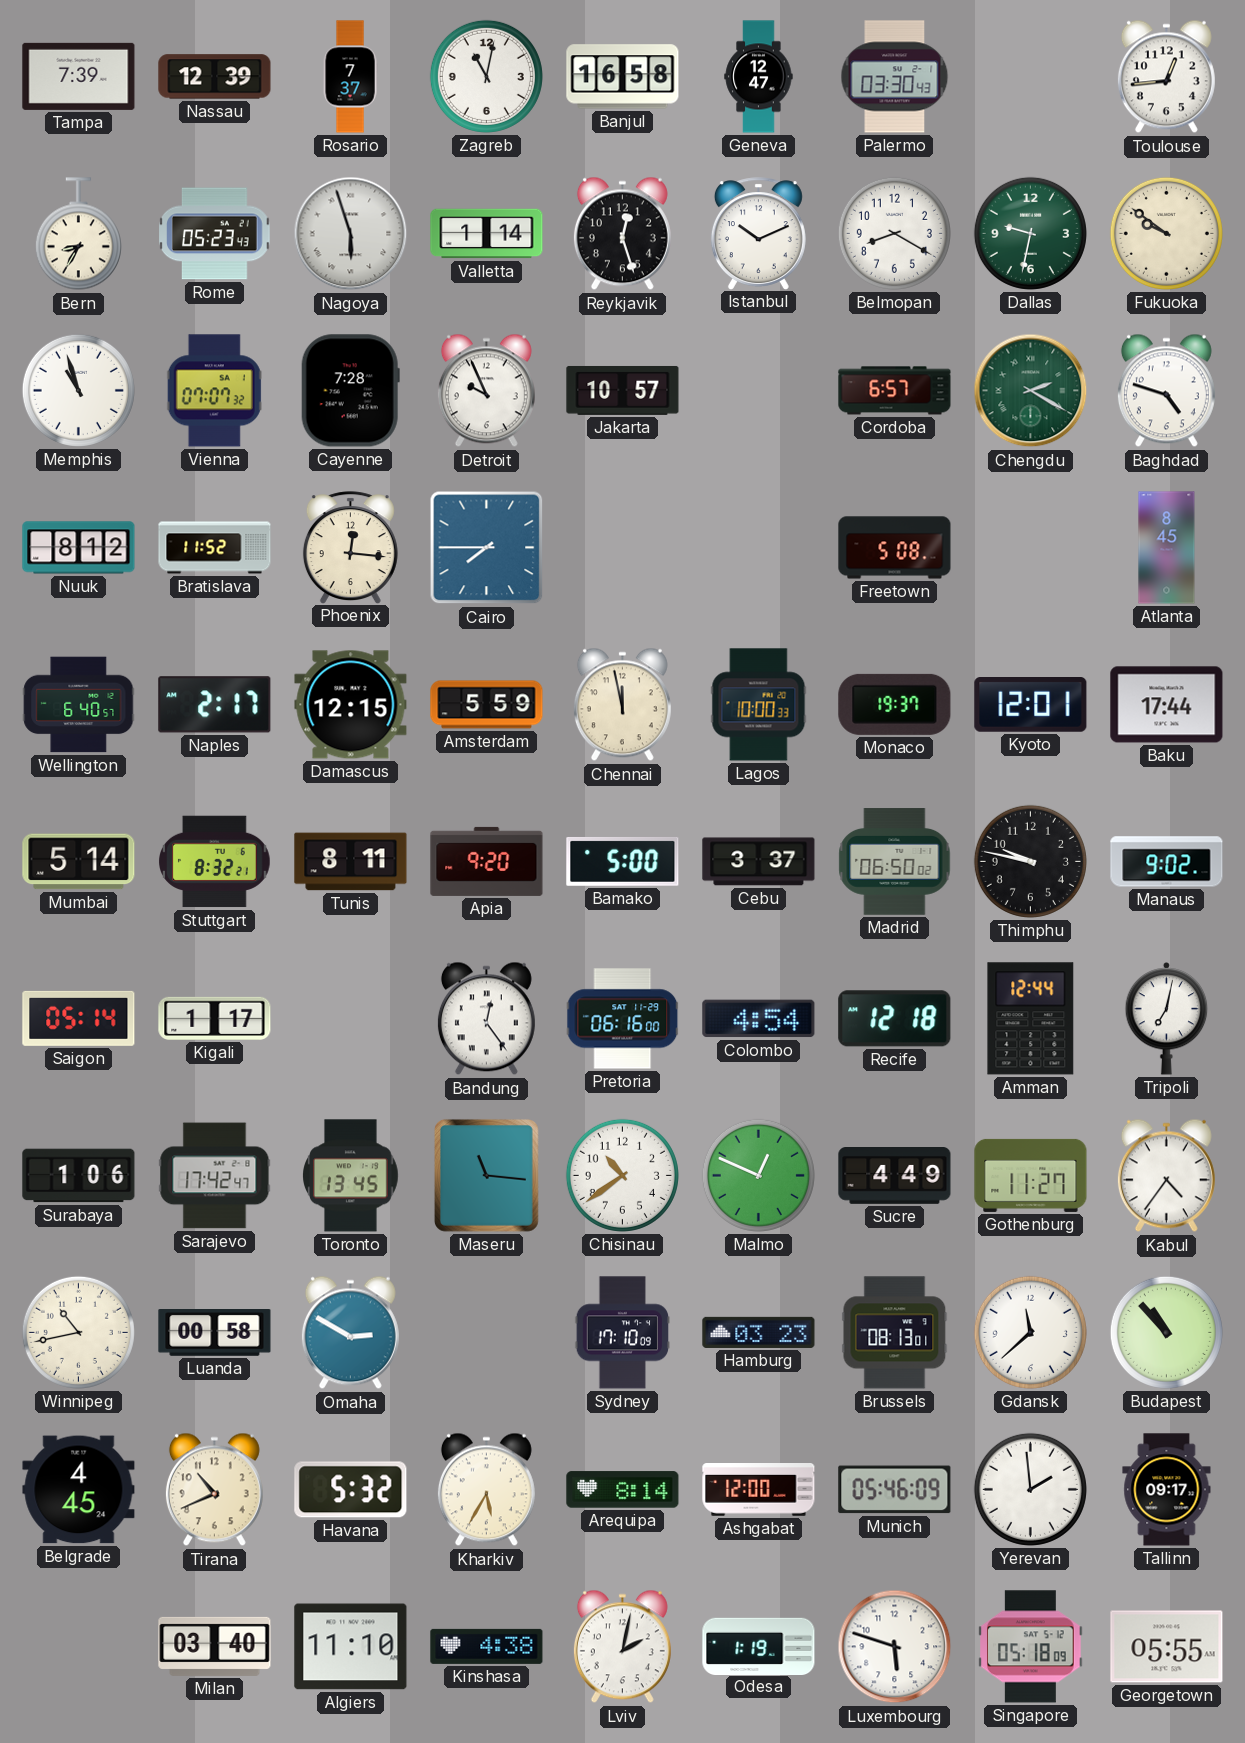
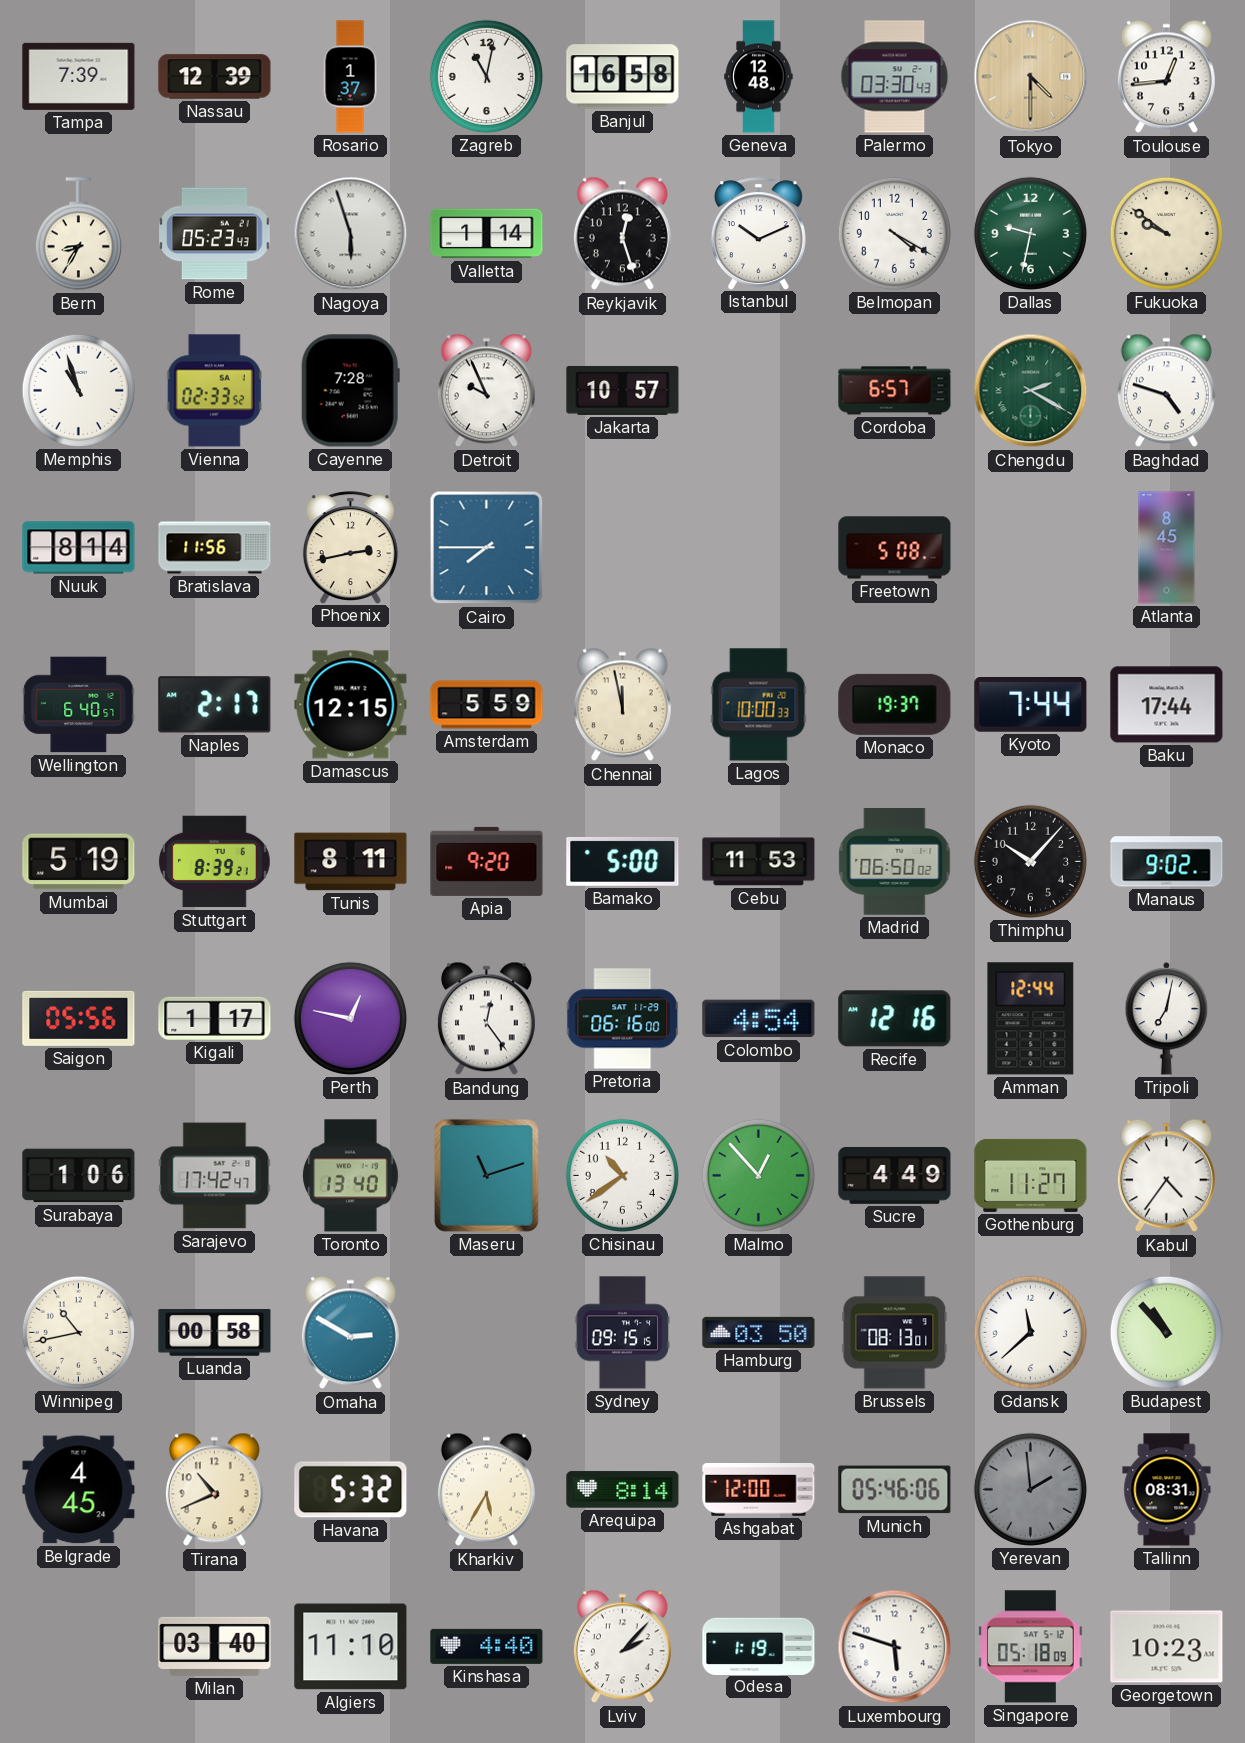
Rosario: 7:37 -> 1:37
Geneva: 12:47 -> 12:48
Tokyo: none -> 4:30
Belmopan: 8:20 -> 4:20
Vienna: 07:07 -> 02:33
Nuuk: 8:12 -> 8:14
Bratislava: 11:52 -> 11:56
Phoenix: 12:16 -> 2:43
Kyoto: 12:01 -> 7:44
Mumbai: 5:14 -> 5:19
Stuttgart: 8:32 -> 8:39
Cebu: 3:37 -> 11:53
Thimphu: 9:47 -> 10:07
Saigon: 05:14 -> 05:56
Perth: none -> 12:47
Recife: 12:18 -> 12:16
Toronto: 13:45 -> 13:40
Maseru: 11:16 -> 11:12
Malmo: 12:49 -> 12:53
Sydney: 17:10 -> 09:15
Hamburg: 03:23 -> 03:50
Munich: 05:46:09 -> 05:46:06
Yerevan dial: white -> grey
Tallinn: 09:17 -> 08:31
Kinshasa: 4:38 -> 4:40
Lviv: 2:02 -> 2:07
Georgetown: 05:55 -> 10:23
